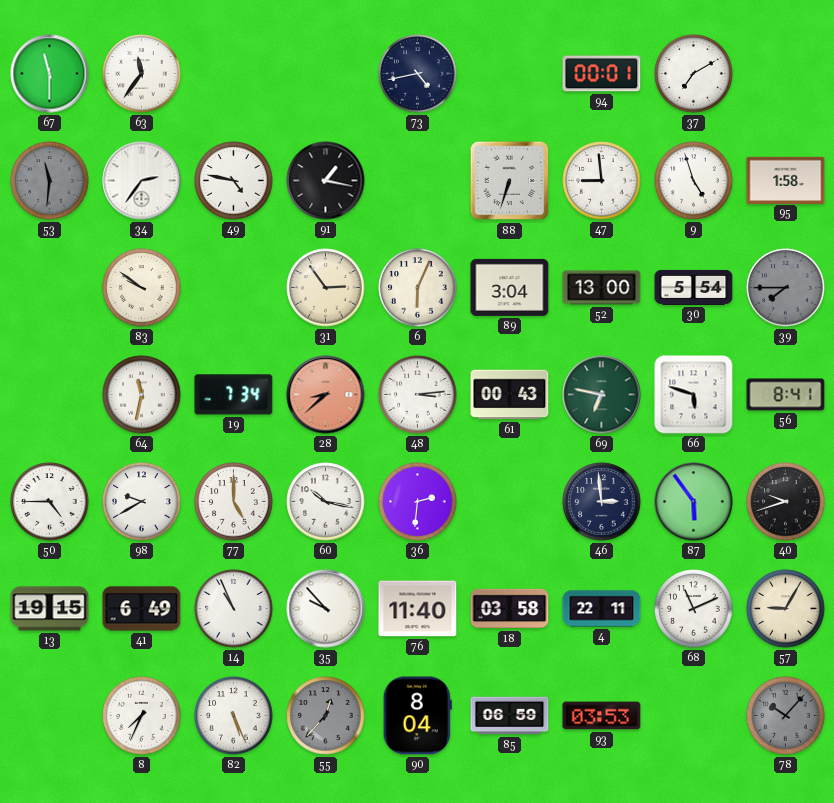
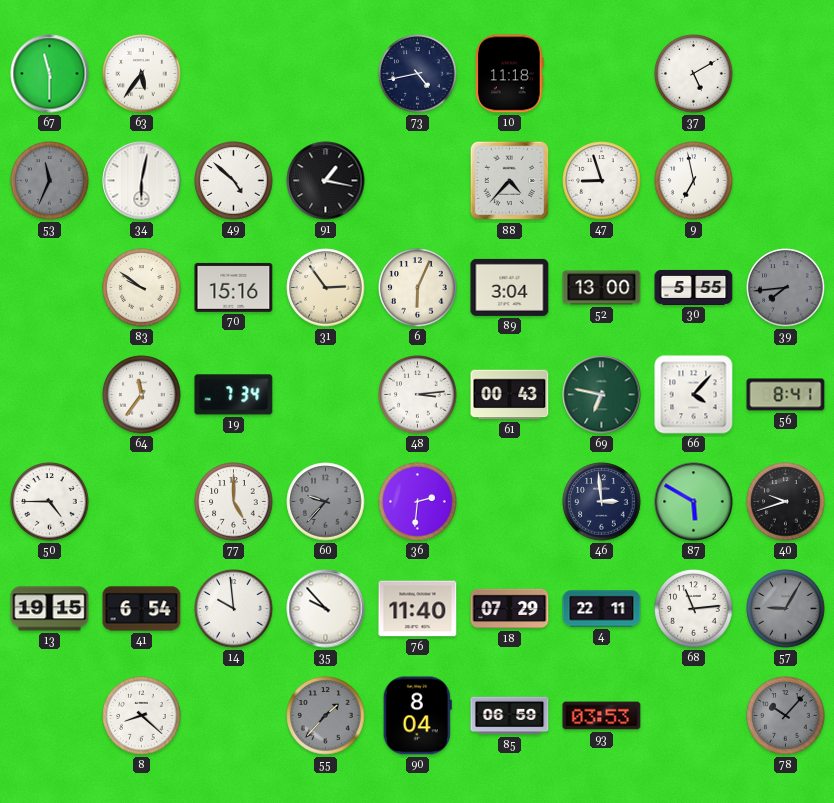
63: 11:36 -> 5:36
10: none -> 11:18
94: 00:01 -> none
37: 7:10 -> 5:10
53: 11:31 -> 11:34
34: 2:36 -> 6:02
49: 4:47 -> 4:52
88: 6:33 -> 4:37
47: 8:59 -> 8:57
9: 4:57 -> 6:58
95: 1:58 -> none
70: none -> 15:16
30: 5:54 -> 5:55
39: 7:45 -> 7:44
64: 11:32 -> 11:36
28: 8:38 -> none
66: 5:48 -> 4:07
98: 9:40 -> none
60: 10:17 -> 9:37
60 dial: white -> grey
87: 5:54 -> 5:50
41: 6:49 -> 6:54
14: 10:56 -> 9:59
18: 03:58 -> 07:29
68: 11:11 -> 11:14
57 dial: cream -> grey
8: 7:34 -> 8:22
82: 5:26 -> none
55: 12:37 -> 1:37
